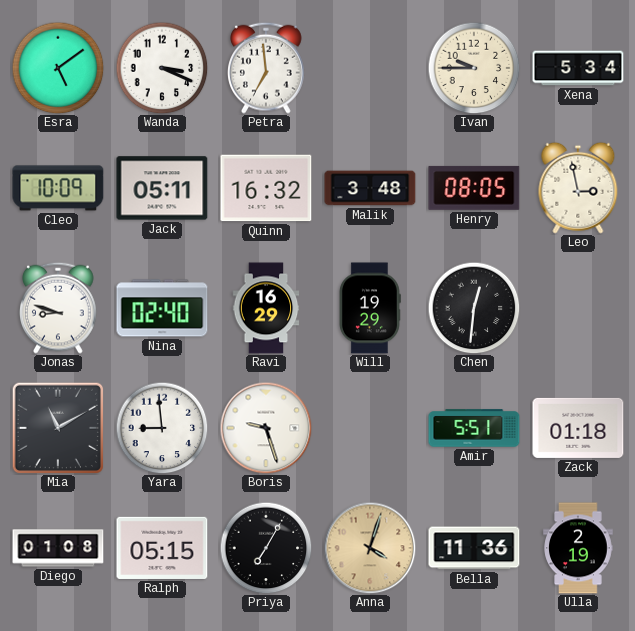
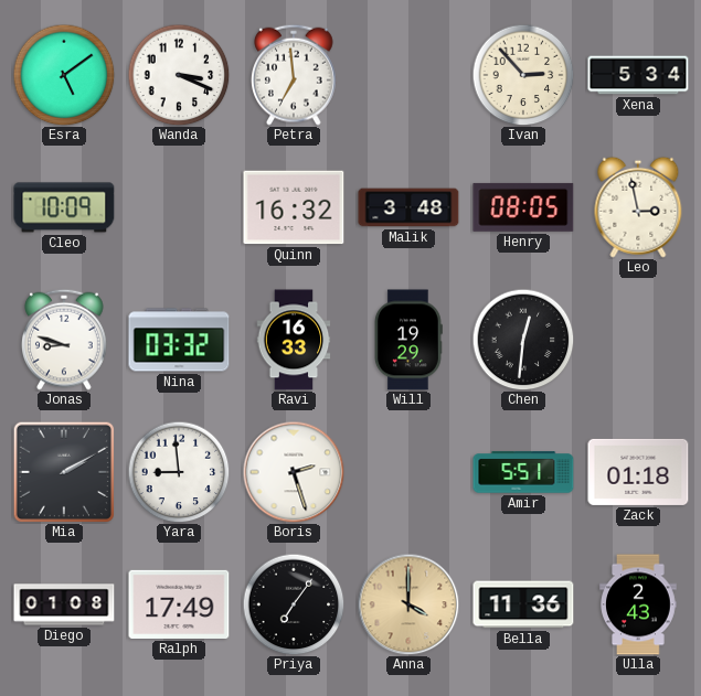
Ivan: 9:45 -> 2:53
Jack: 05:11 -> none
Nina: 02:40 -> 03:32
Ravi: 16:29 -> 16:33
Mia: 11:10 -> 2:10
Boris: 9:27 -> 2:27
Ralph: 05:15 -> 17:49
Priya: 7:05 -> 7:06
Anna: 4:03 -> 4:00
Ulla: 2:19 -> 2:43
